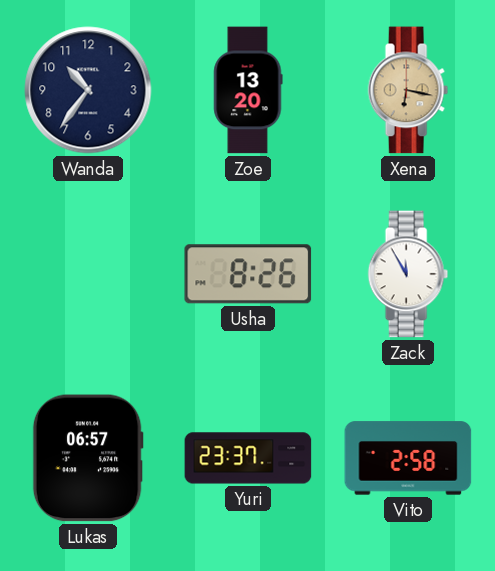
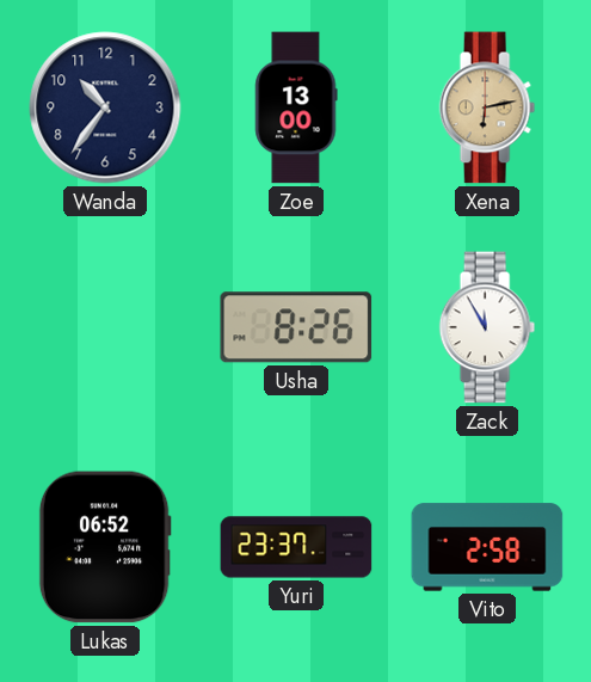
Zoe: 13:20 -> 13:00
Xena: 6:17 -> 6:13
Lukas: 06:57 -> 06:52
